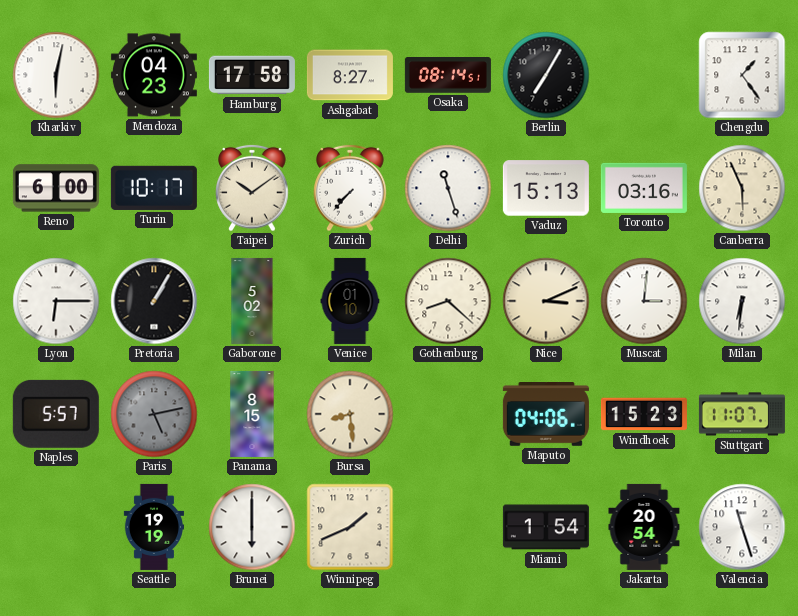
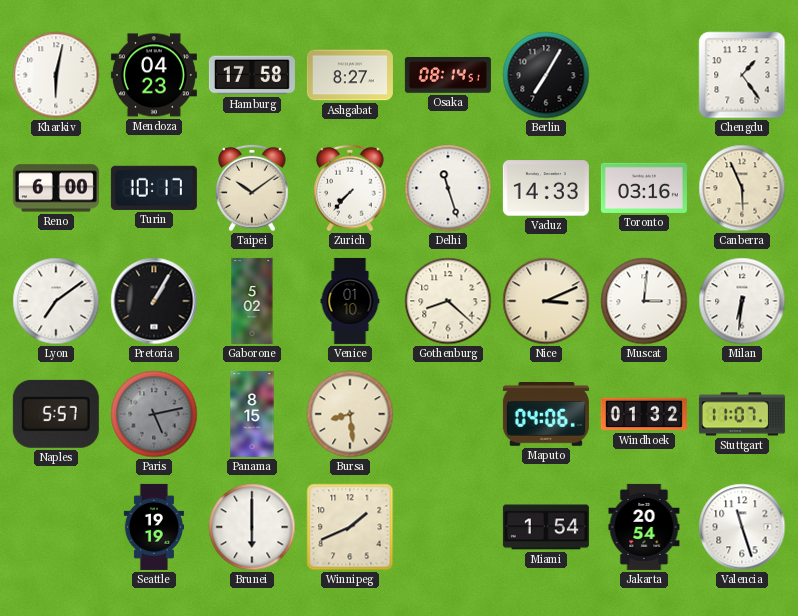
Vaduz: 15:13 -> 14:33
Lyon: 6:15 -> 7:09
Windhoek: 15:23 -> 01:32
